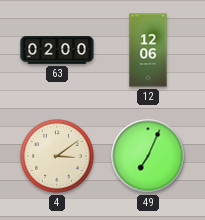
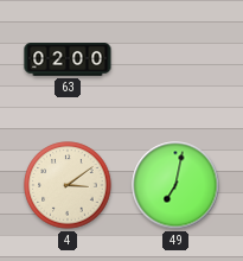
12: 12:06 -> none
49: 7:04 -> 7:02
